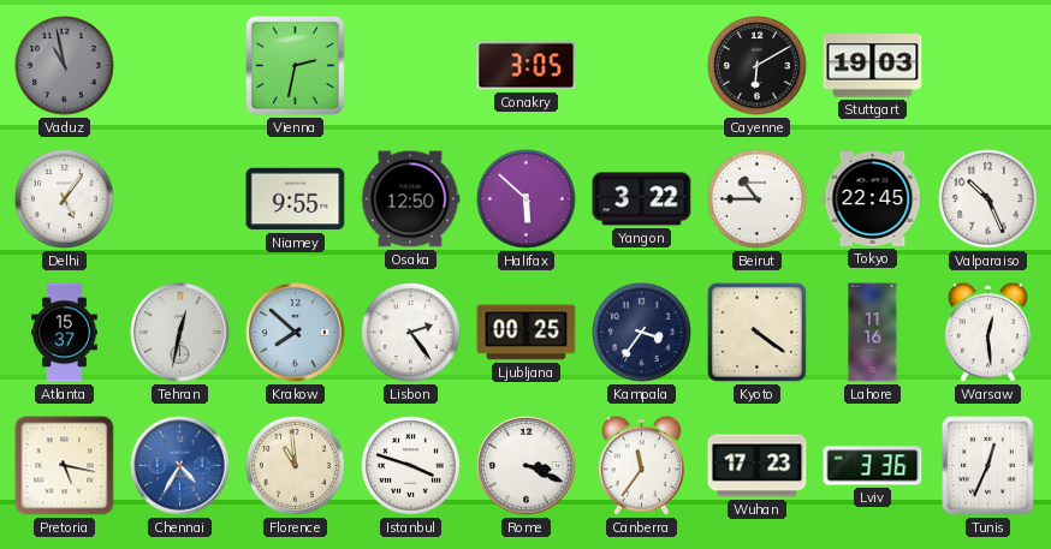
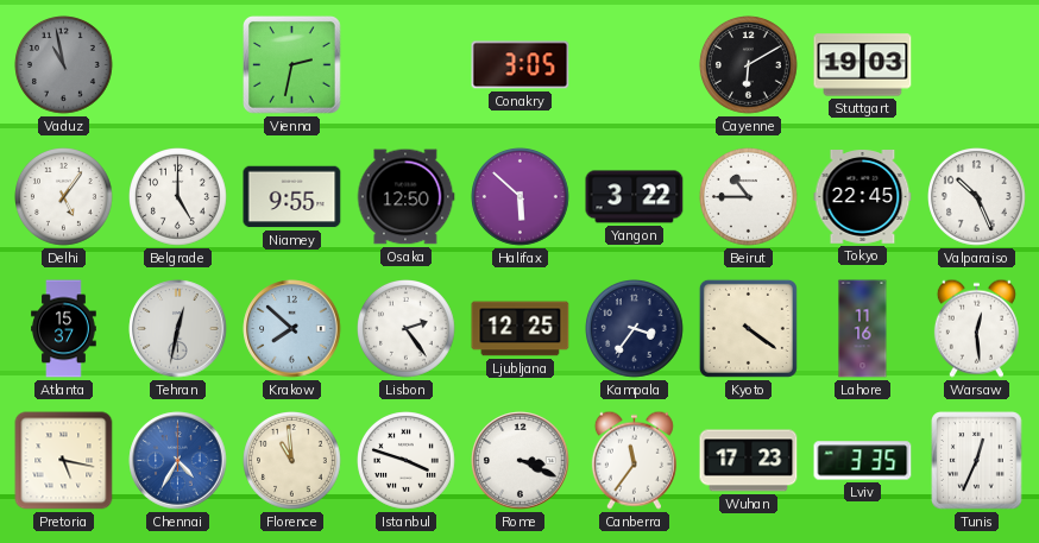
Belgrade: none -> 5:00
Ljubljana: 00:25 -> 12:25
Lviv: 3:36 -> 3:35
